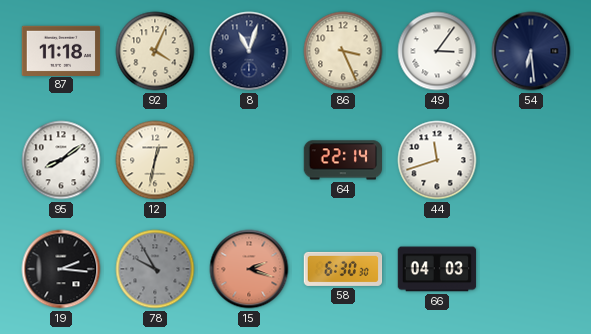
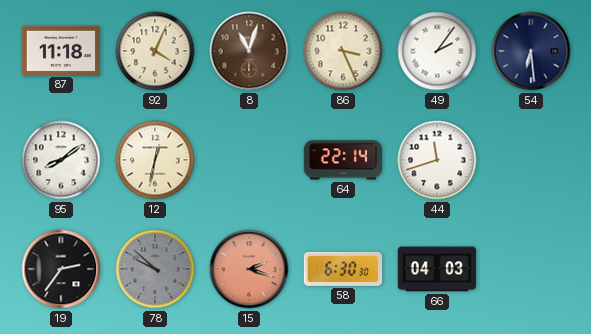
8 dial: navy -> brown
49: 3:06 -> 2:06
19: 2:16 -> 2:36
78: 9:55 -> 9:52
